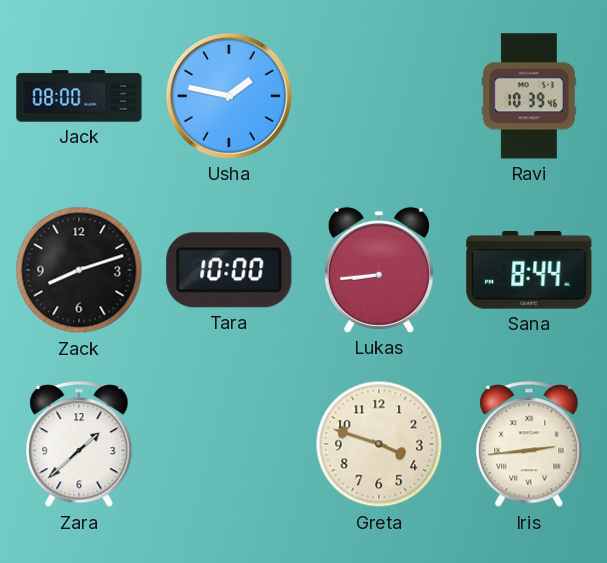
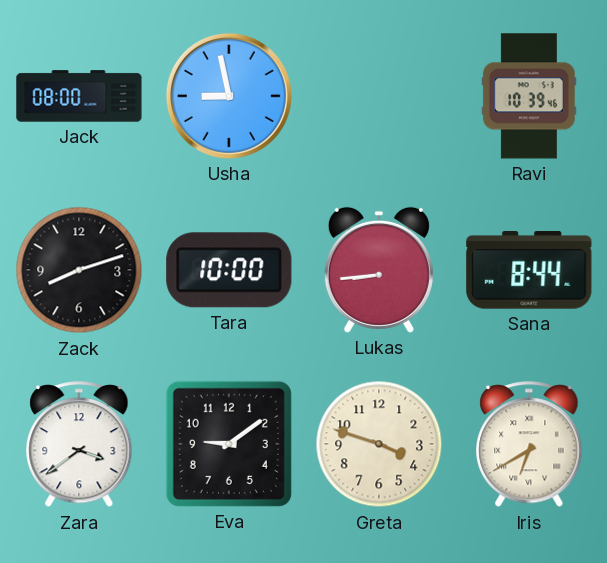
Usha: 1:47 -> 8:58
Zara: 1:38 -> 3:39
Eva: none -> 9:09
Iris: 2:44 -> 6:40
